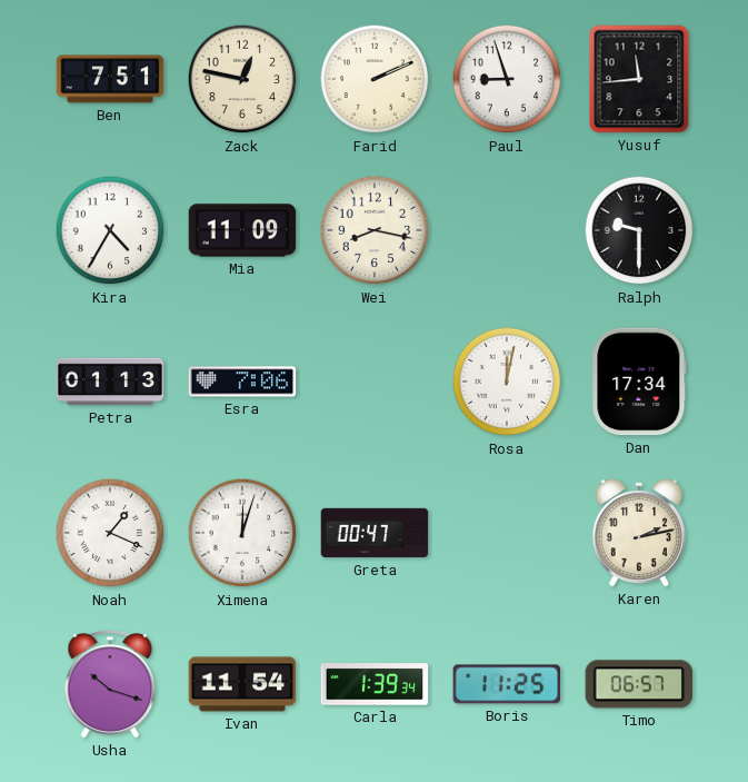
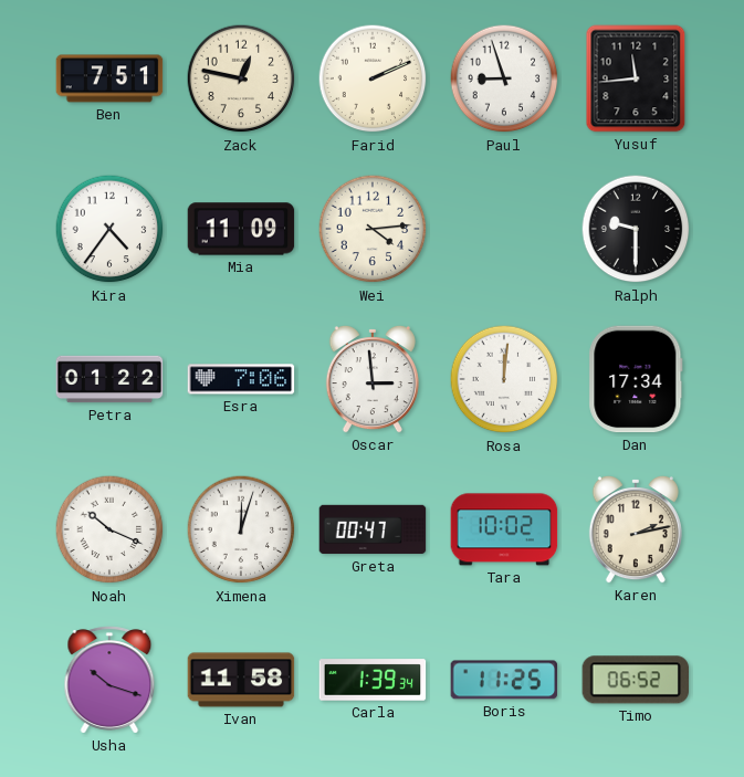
Kira: 4:35 -> 4:36
Wei: 8:17 -> 4:14
Petra: 01:13 -> 01:22
Oscar: none -> 2:59
Rosa: 12:02 -> 12:01
Noah: 1:19 -> 10:19
Tara: none -> 10:02
Ivan: 11:54 -> 11:58
Timo: 06:57 -> 06:52
